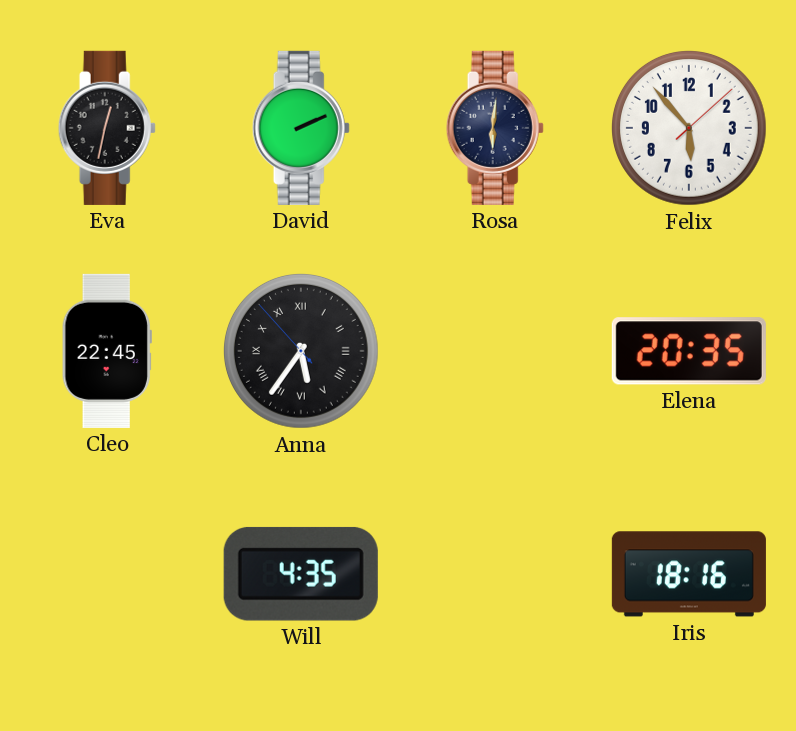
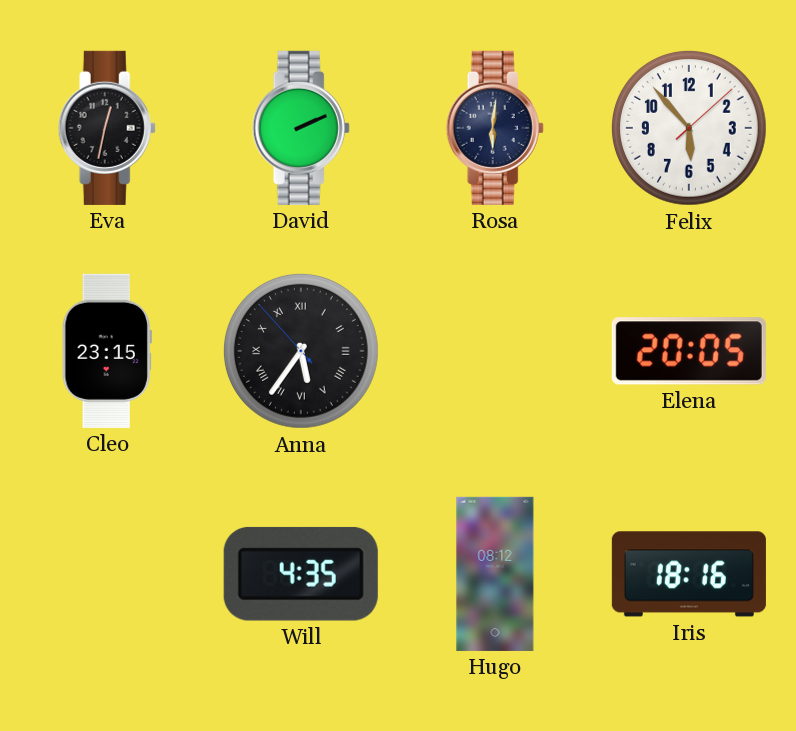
Cleo: 22:45 -> 23:15
Elena: 20:35 -> 20:05
Hugo: none -> 08:12
